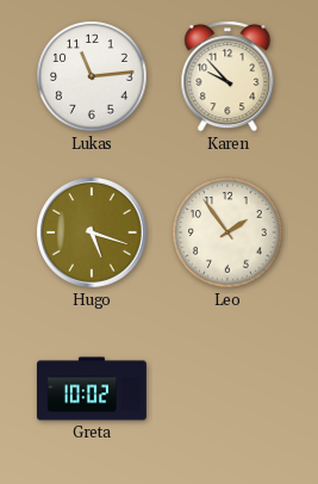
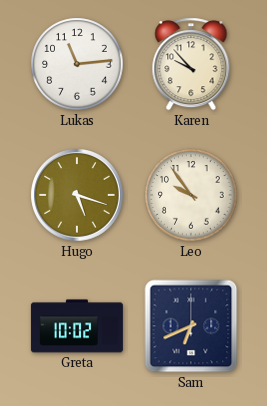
Leo: 1:54 -> 9:54
Sam: none -> 6:41
